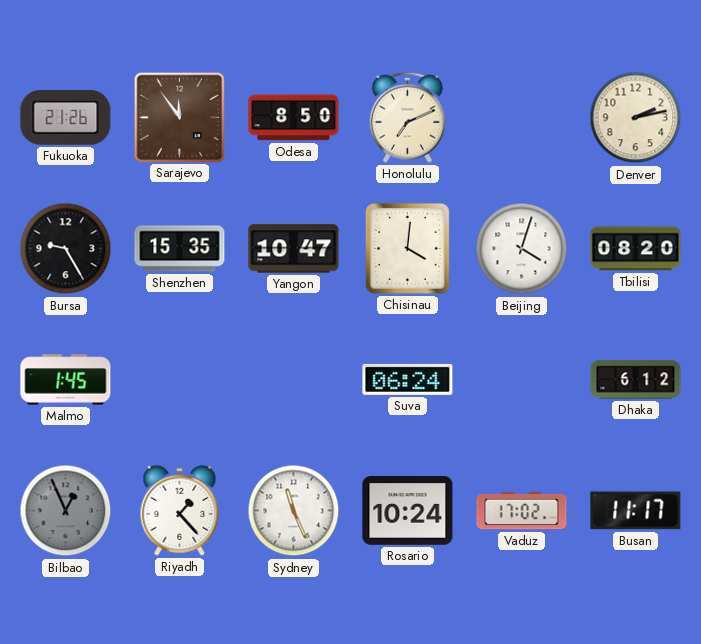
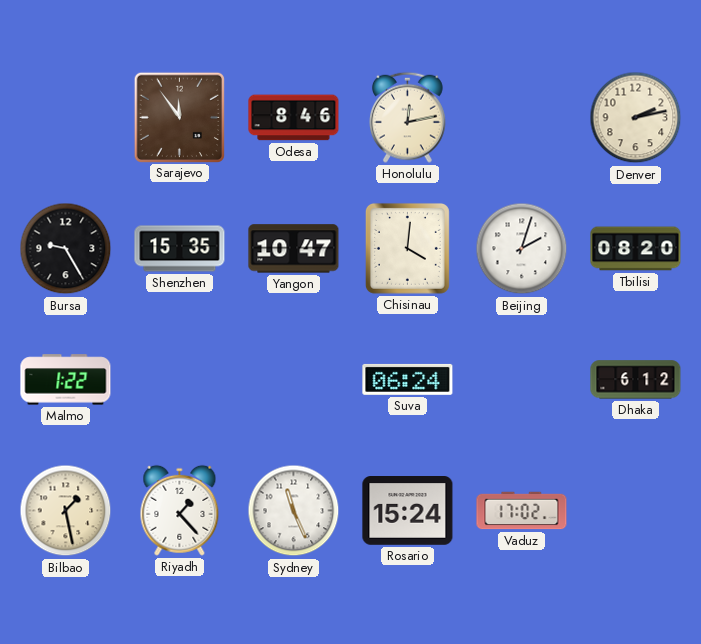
Fukuoka: 21:26 -> none
Odesa: 8:50 -> 8:46
Honolulu: 7:11 -> 12:13
Beijing: 4:03 -> 2:03
Malmo: 1:45 -> 1:22
Bilbao: 12:56 -> 1:28
Bilbao dial: grey -> cream
Rosario: 10:24 -> 15:24
Busan: 11:17 -> none
